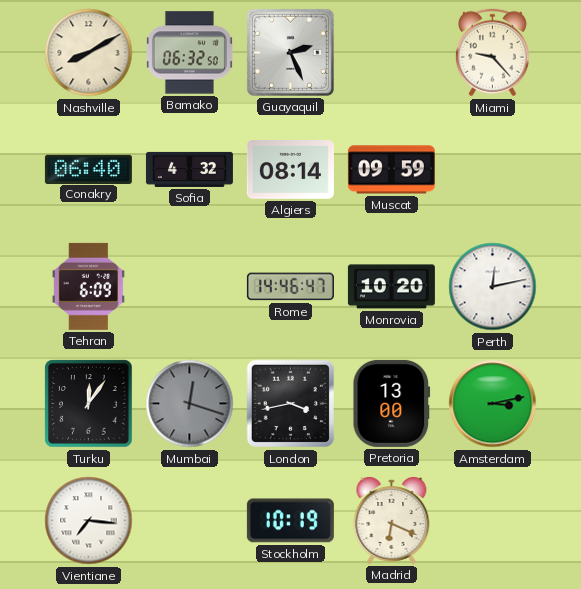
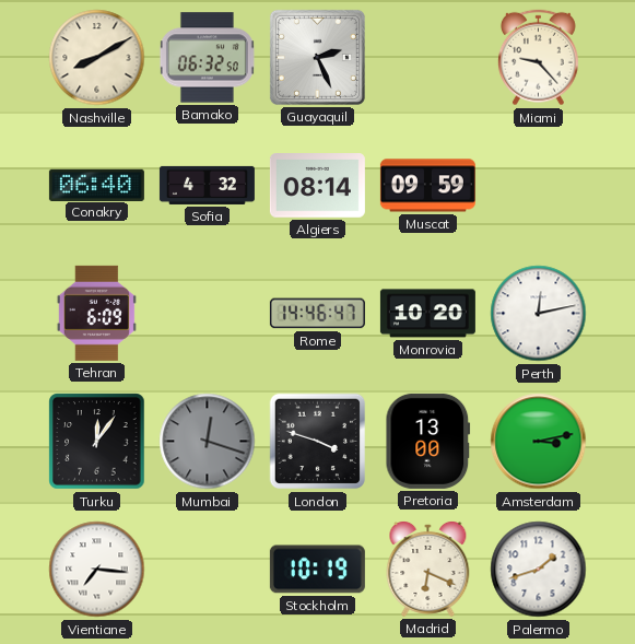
London: 3:43 -> 3:48
Palermo: none -> 1:42
